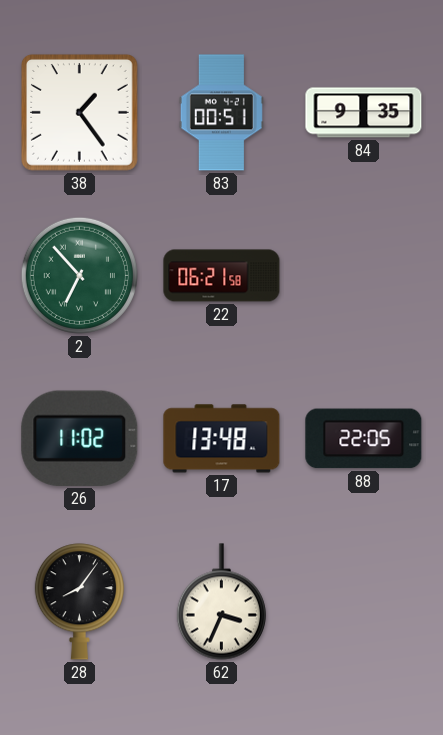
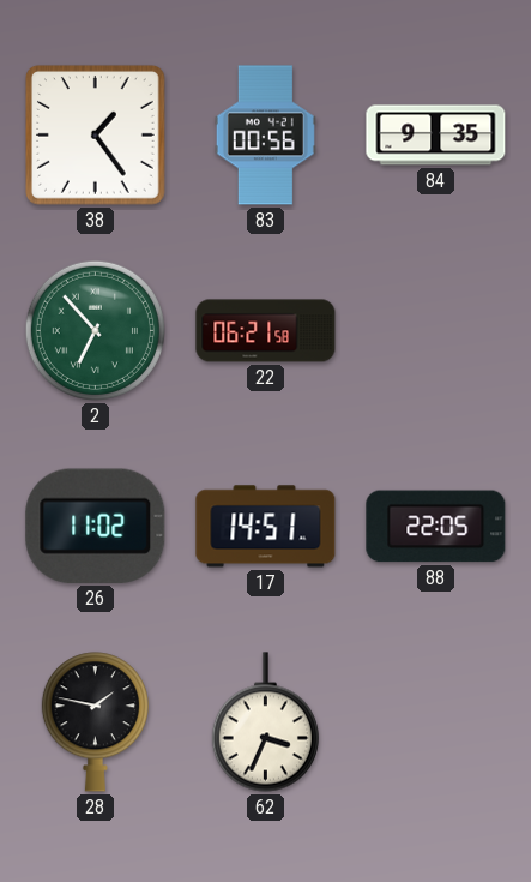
83: 00:51 -> 00:56
17: 13:48 -> 14:51
28: 8:06 -> 1:47
